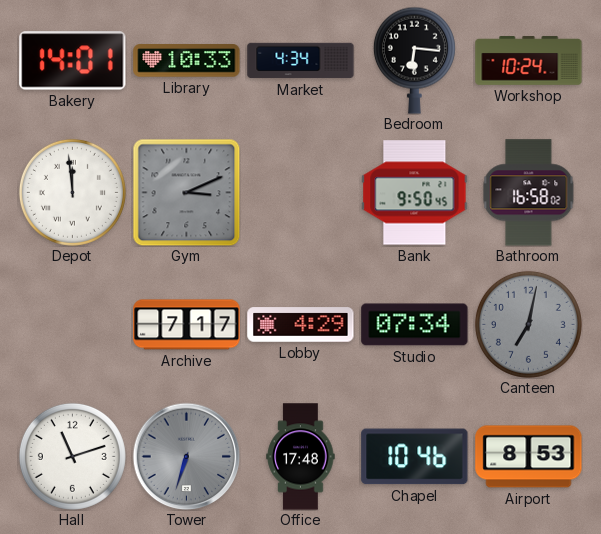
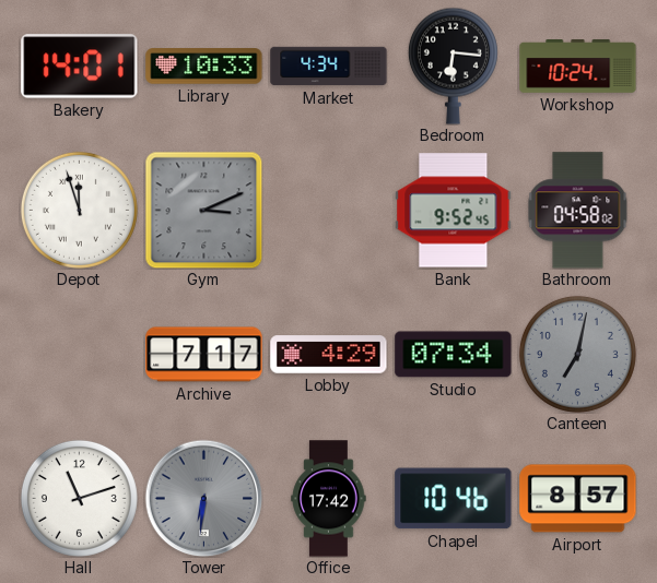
Depot: 11:59 -> 11:57
Bank: 9:50 -> 9:52
Bathroom: 16:58 -> 04:58
Tower: 6:33 -> 6:31
Office: 17:48 -> 17:42
Airport: 8:53 -> 8:57
